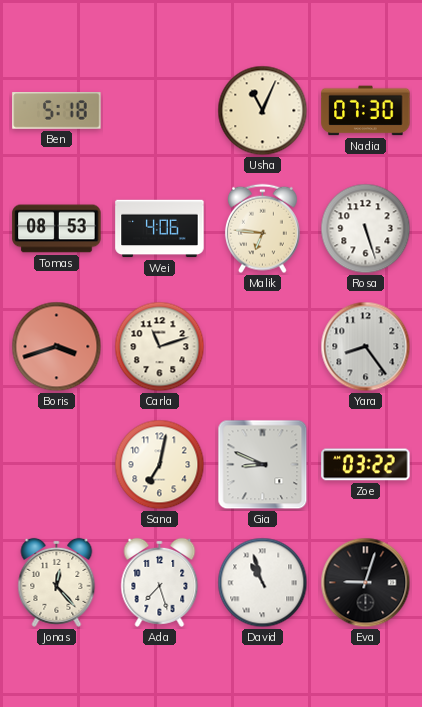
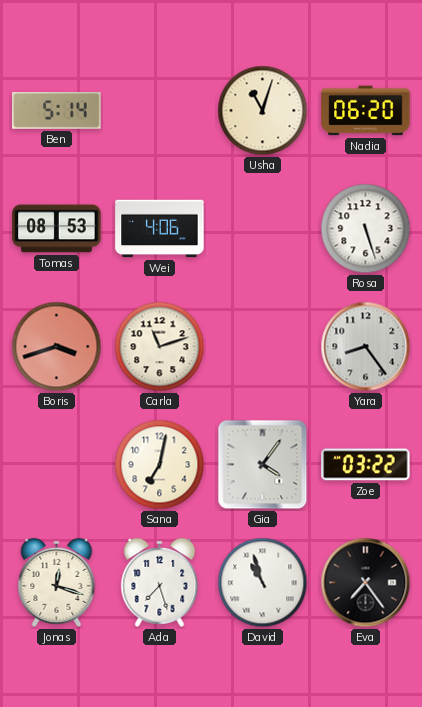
Ben: 5:18 -> 5:14
Usha: 11:04 -> 11:03
Nadia: 07:30 -> 06:20
Malik: 6:46 -> none
Gia: 8:49 -> 4:06
Jonas: 12:23 -> 12:18
Eva: 9:03 -> 7:24
